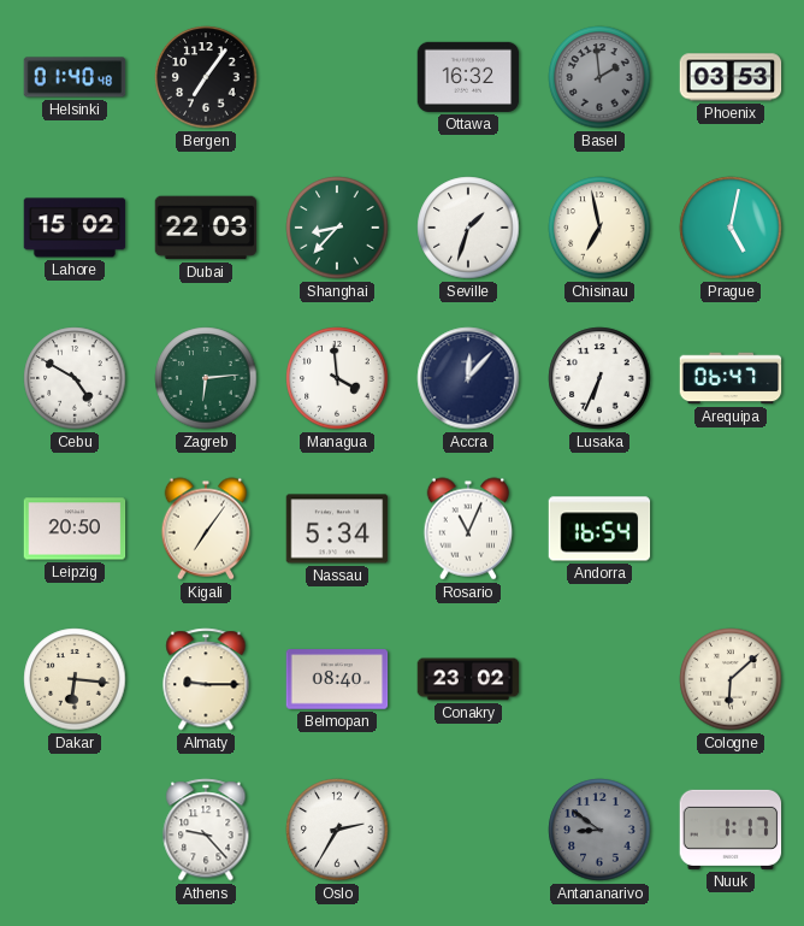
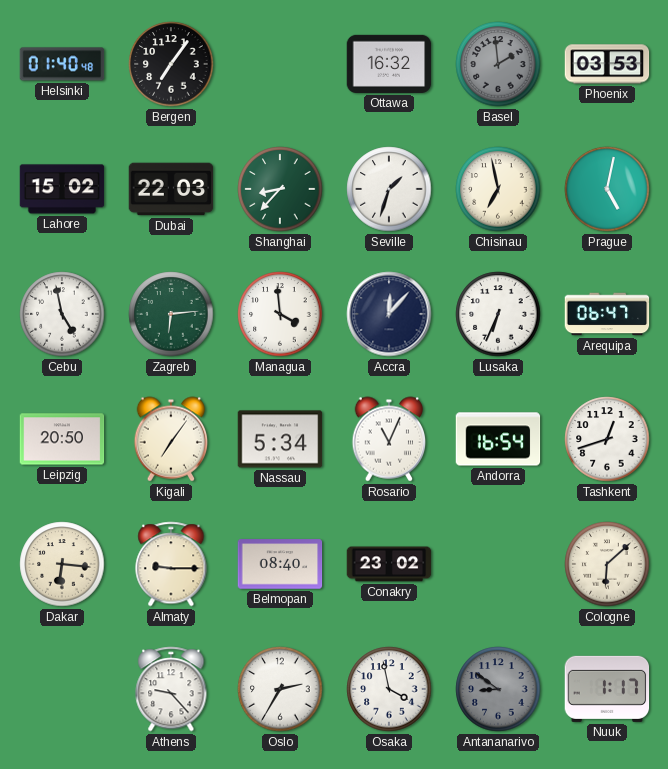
Cebu: 4:50 -> 4:58
Tashkent: none -> 12:42
Osaka: none -> 3:58
